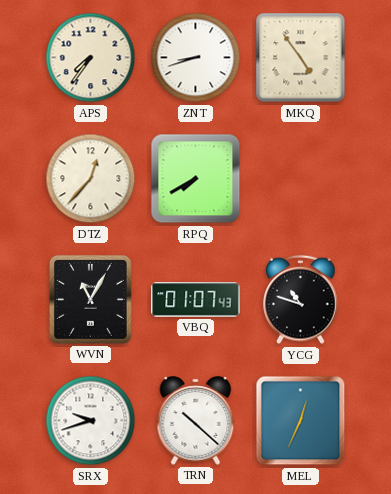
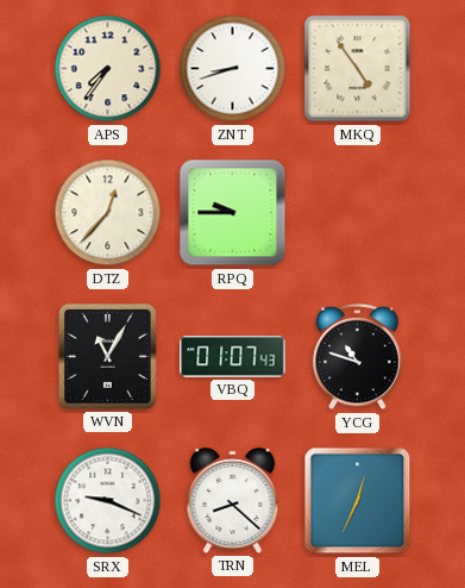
RPQ: 7:40 -> 9:45
SRX: 9:42 -> 9:19
TRN: 10:22 -> 8:22
